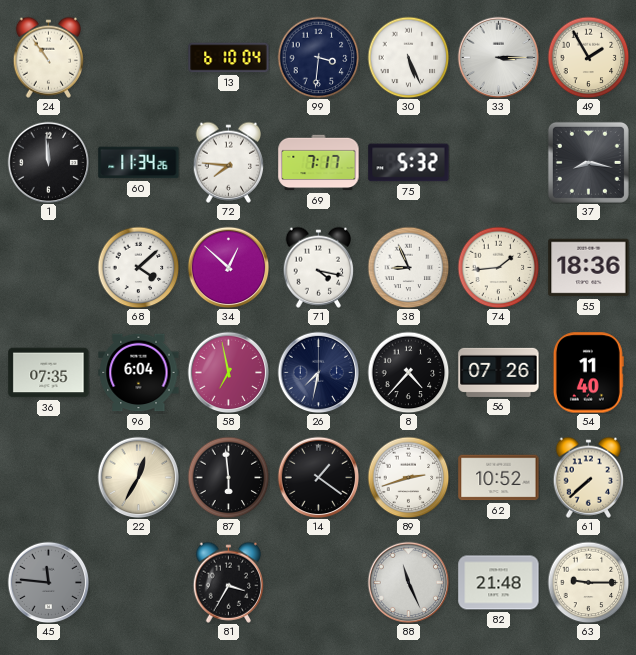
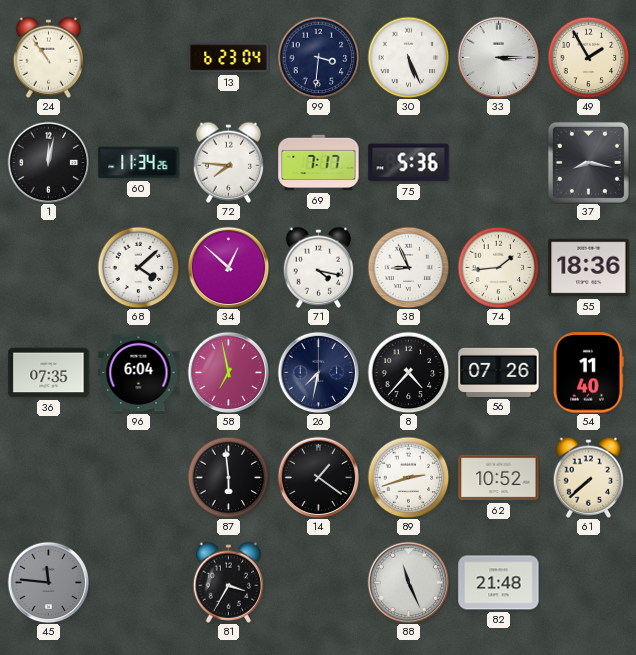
13: 6:10 -> 6:23
1: 11:59 -> 12:02
75: 5:32 -> 5:36
22: 12:35 -> none
63: 9:15 -> none
